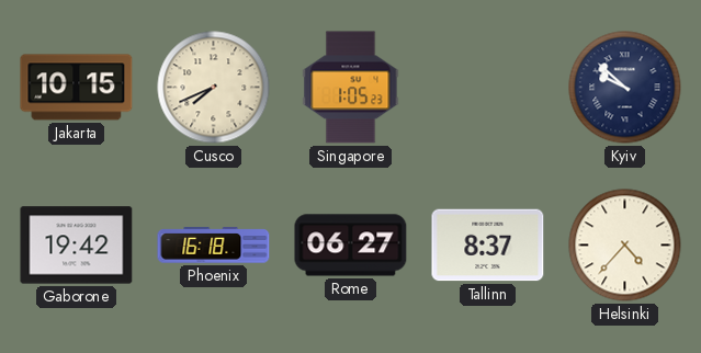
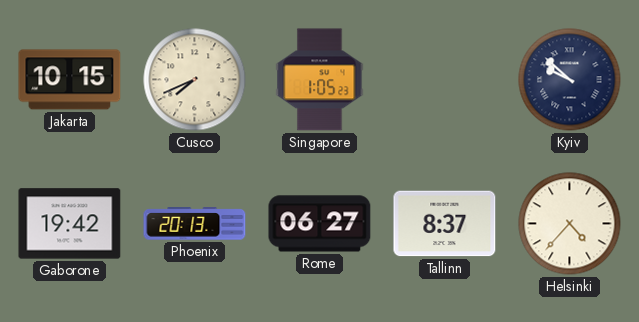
Phoenix: 16:18 -> 20:13
